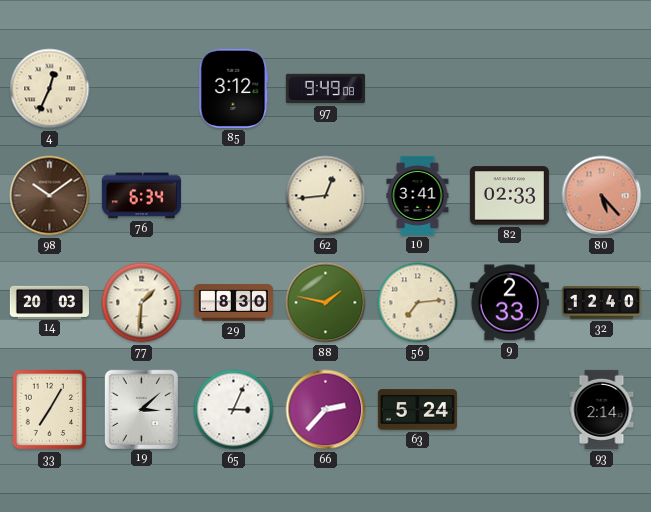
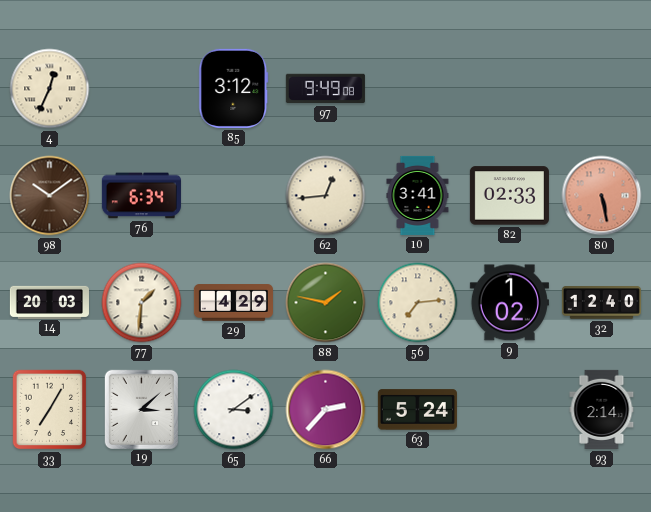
80: 5:23 -> 5:28
29: 8:30 -> 4:29
9: 2:33 -> 1:02
65: 3:04 -> 3:09
